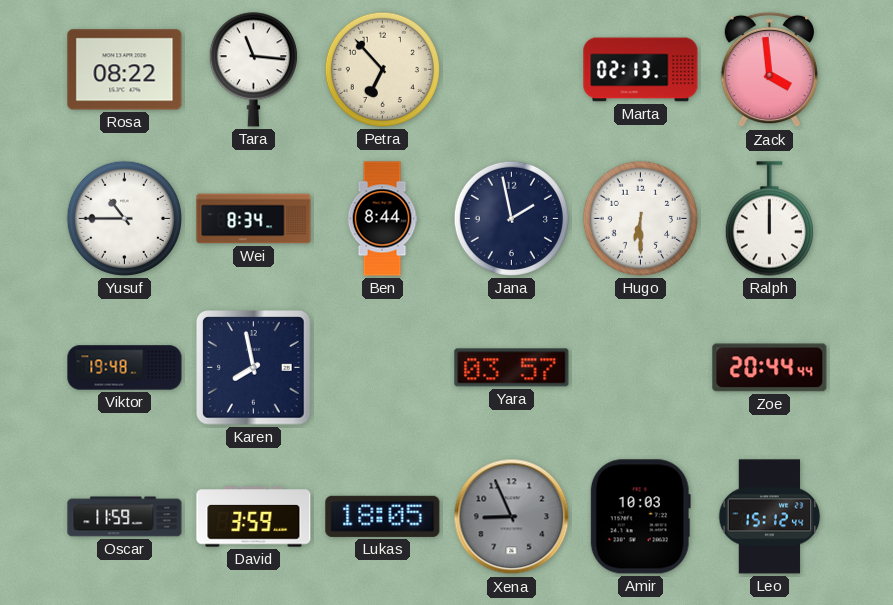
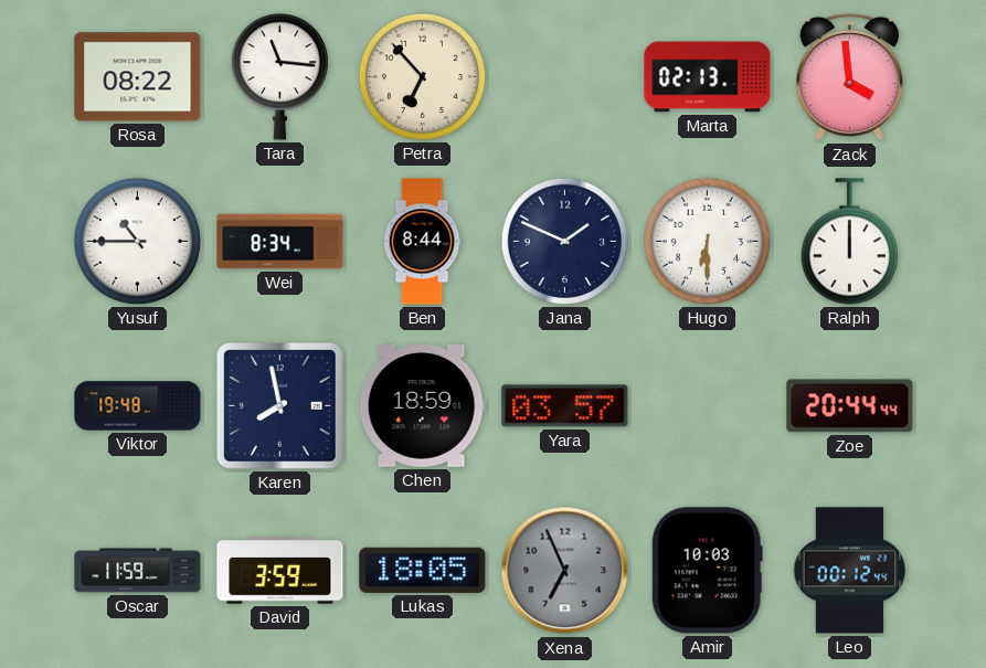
Jana: 1:58 -> 1:49
Chen: none -> 18:59
Xena: 8:56 -> 6:56
Leo: 15:12 -> 00:12
